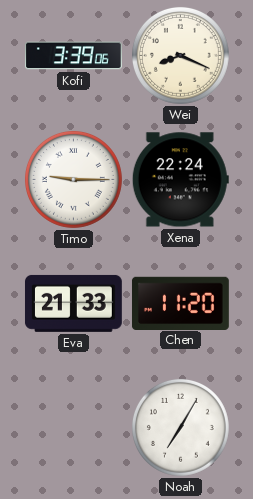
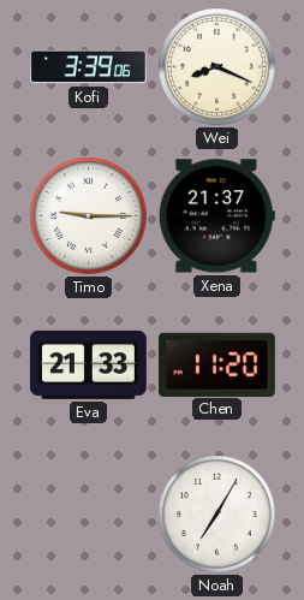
Xena: 22:24 -> 21:37
